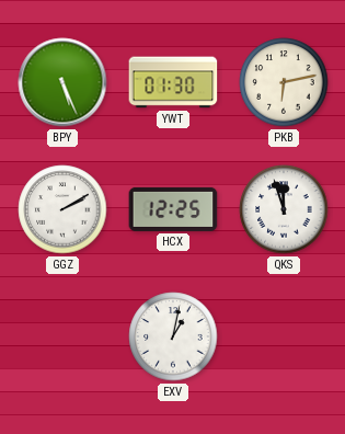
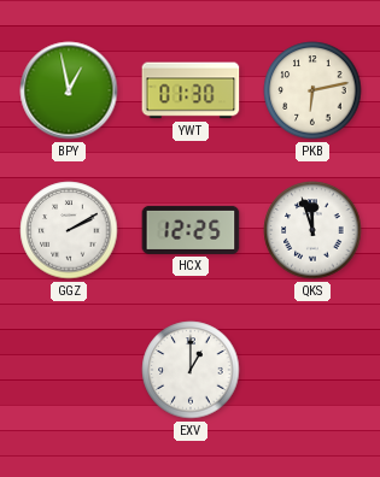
BPY: 5:26 -> 12:58
EXV: 1:02 -> 1:00
